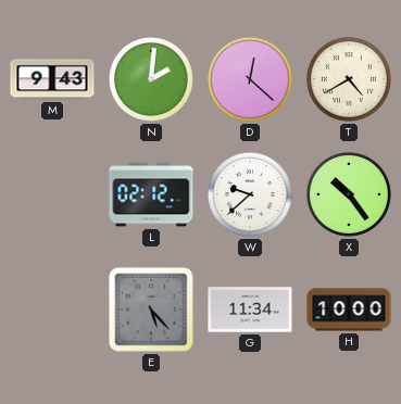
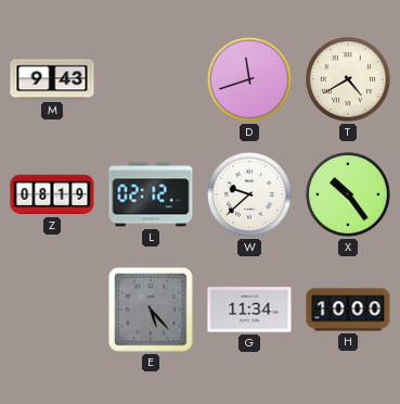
N: 2:01 -> none
D: 12:22 -> 11:42
Z: none -> 08:19
